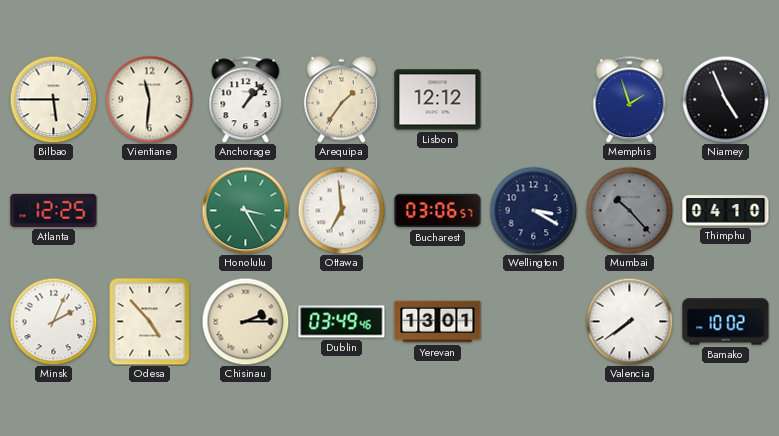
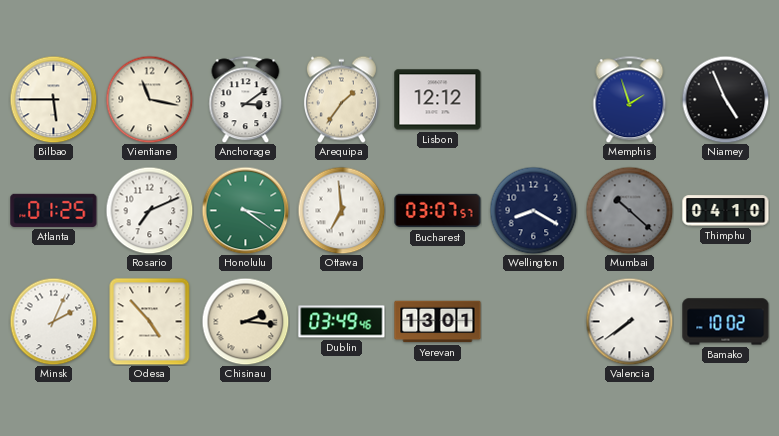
Vientiane: 11:31 -> 11:17
Anchorage: 1:07 -> 3:09
Atlanta: 12:25 -> 01:25
Rosario: none -> 7:11
Honolulu: 3:25 -> 3:21
Bucharest: 03:06 -> 03:07
Wellington: 3:20 -> 8:20
Mumbai: 10:23 -> 10:22
Chisinau: 2:15 -> 2:16
